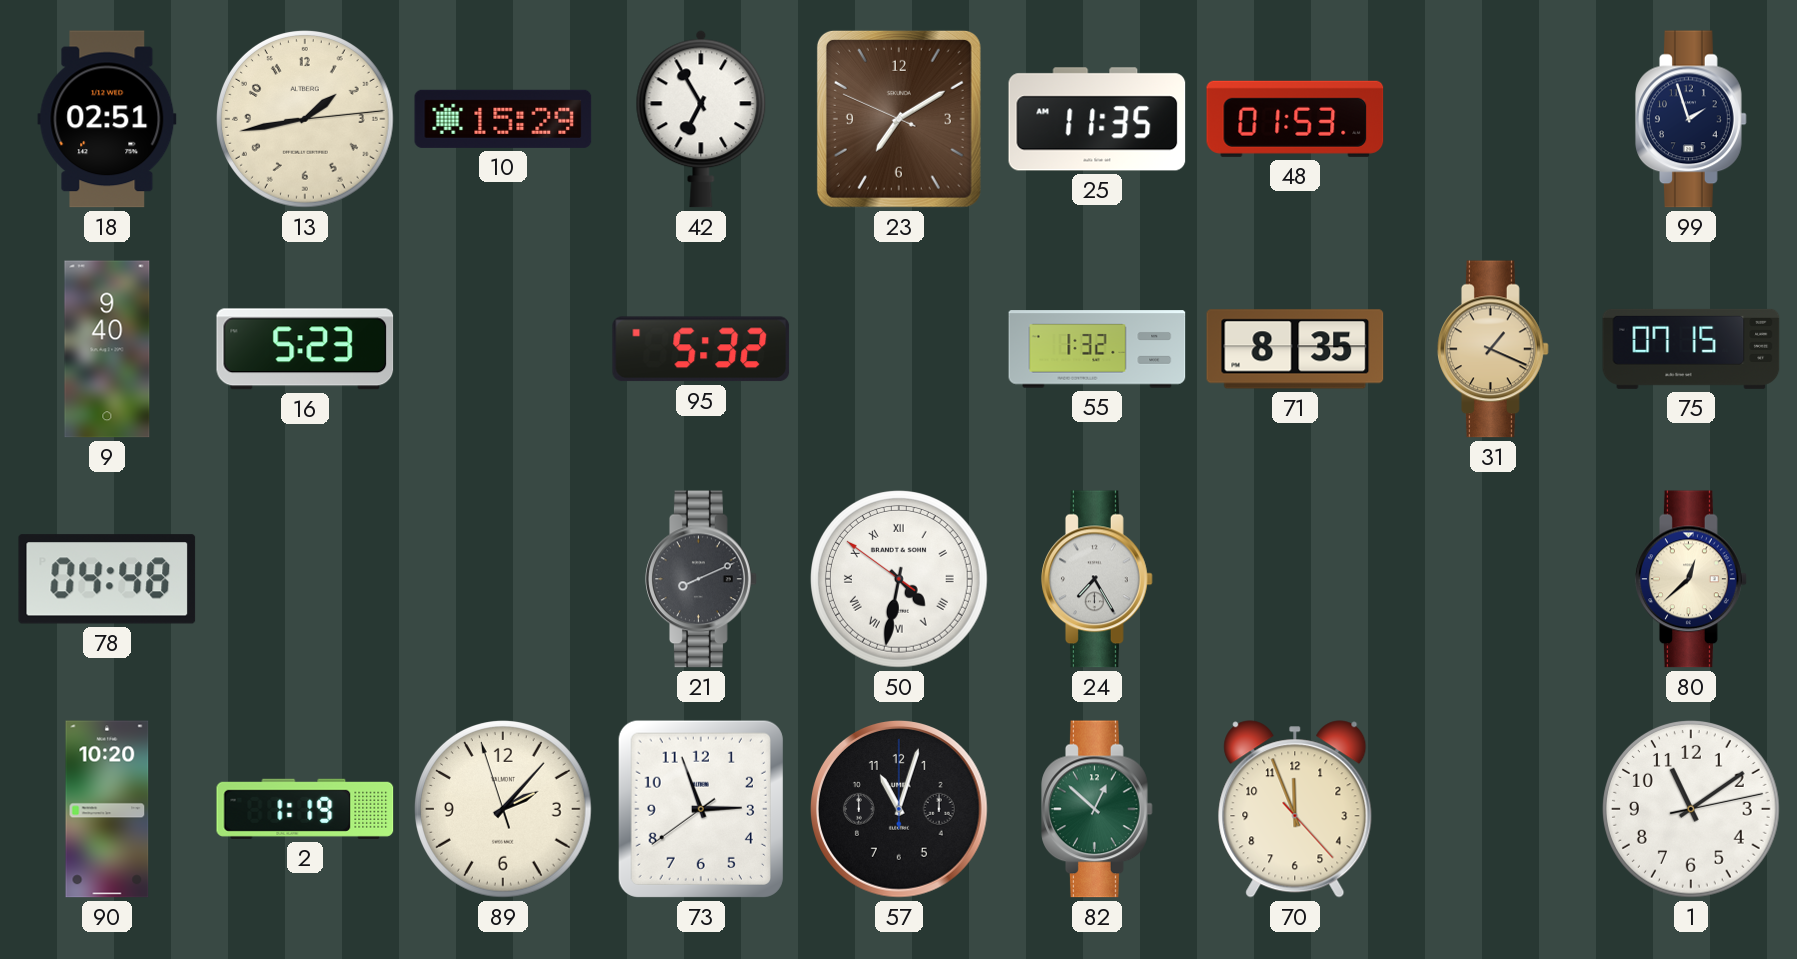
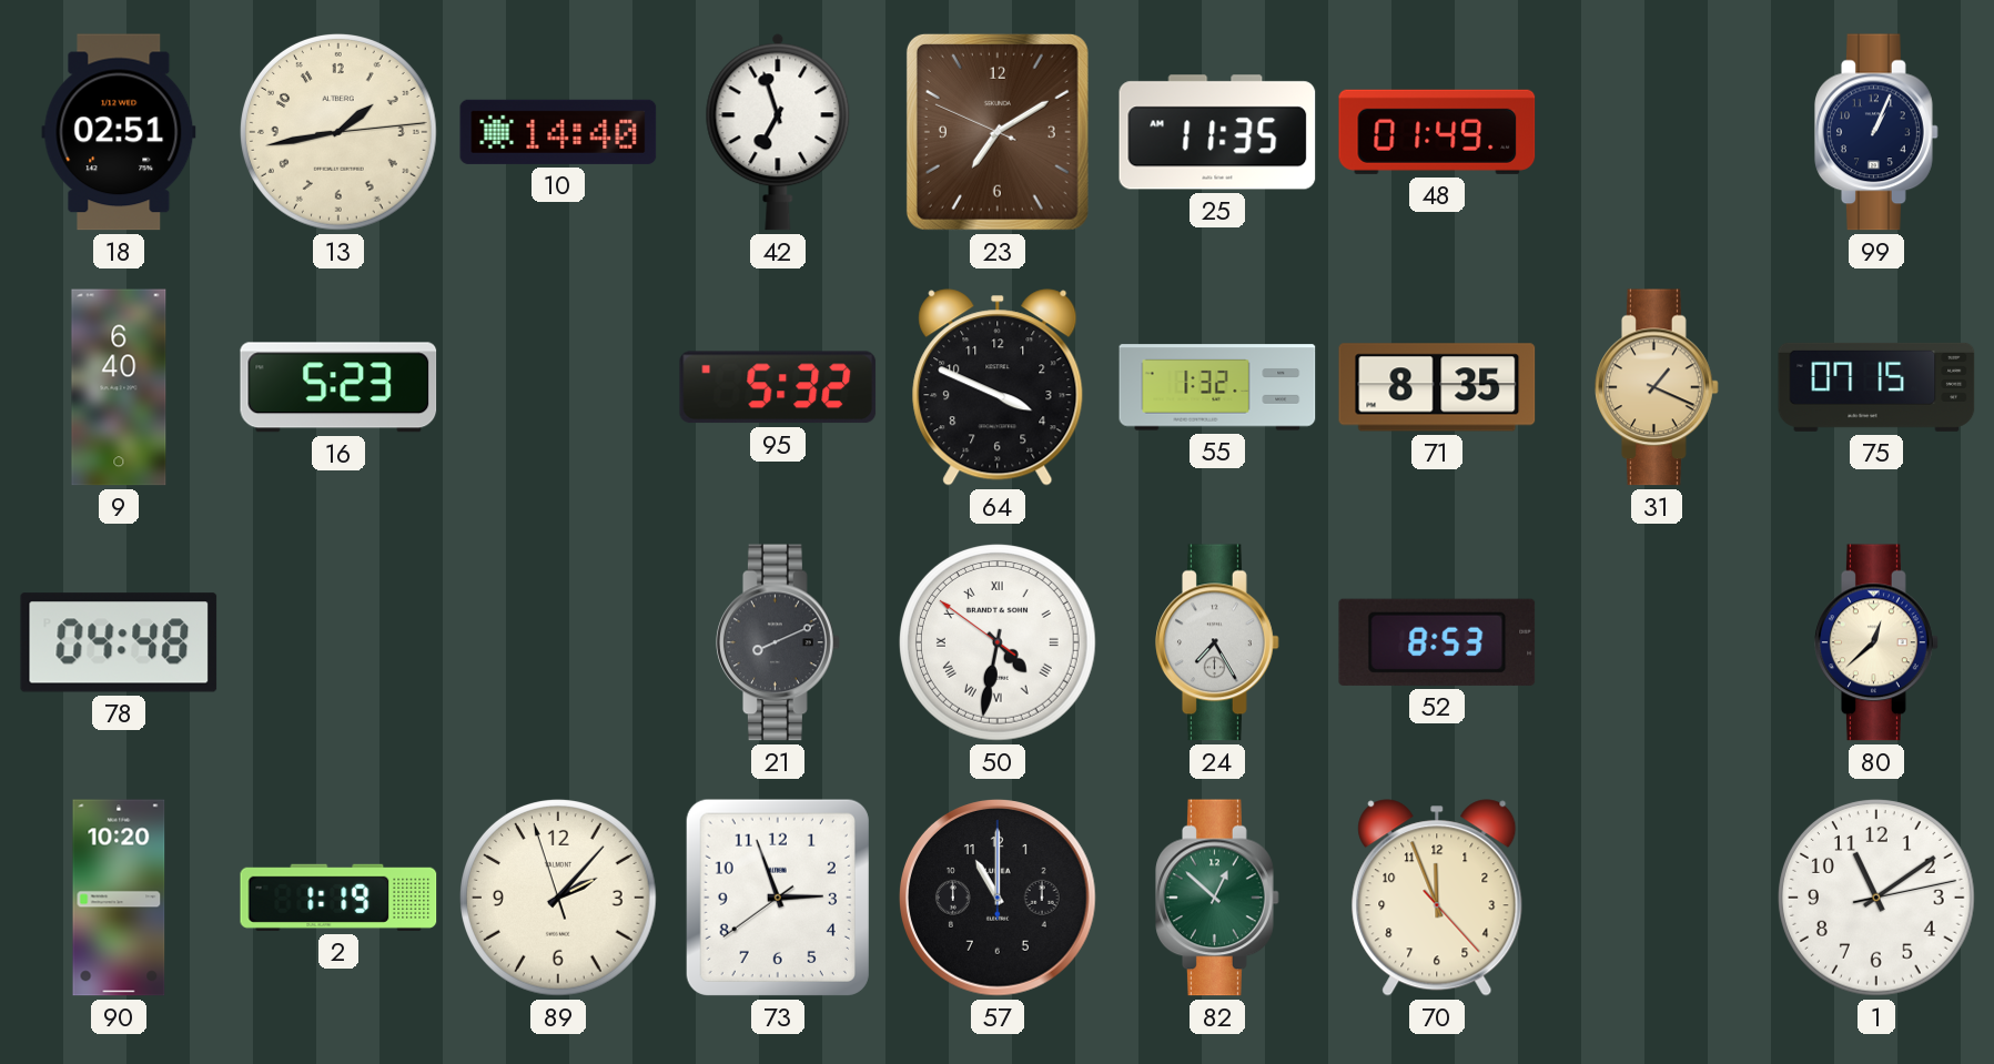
10: 15:29 -> 14:40
42: 6:55 -> 6:57
48: 01:53 -> 01:49
99: 1:57 -> 1:04
9: 9:40 -> 6:40
64: none -> 3:49
52: none -> 8:53
57: 11:03 -> 11:00
